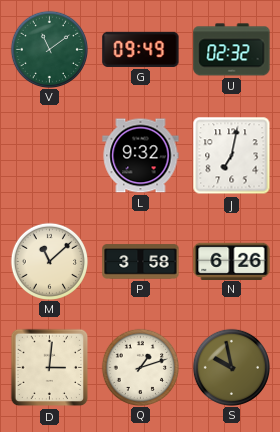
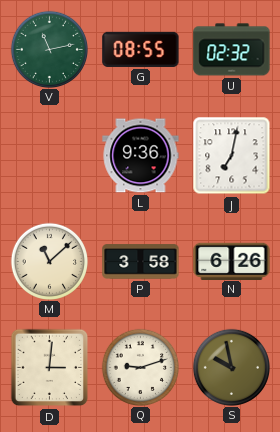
V: 11:09 -> 11:13
G: 09:49 -> 08:55
L: 9:32 -> 9:36
Q: 1:12 -> 9:12
